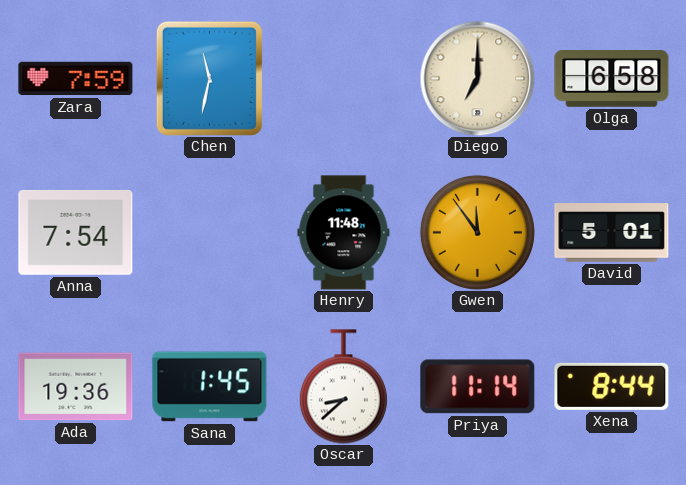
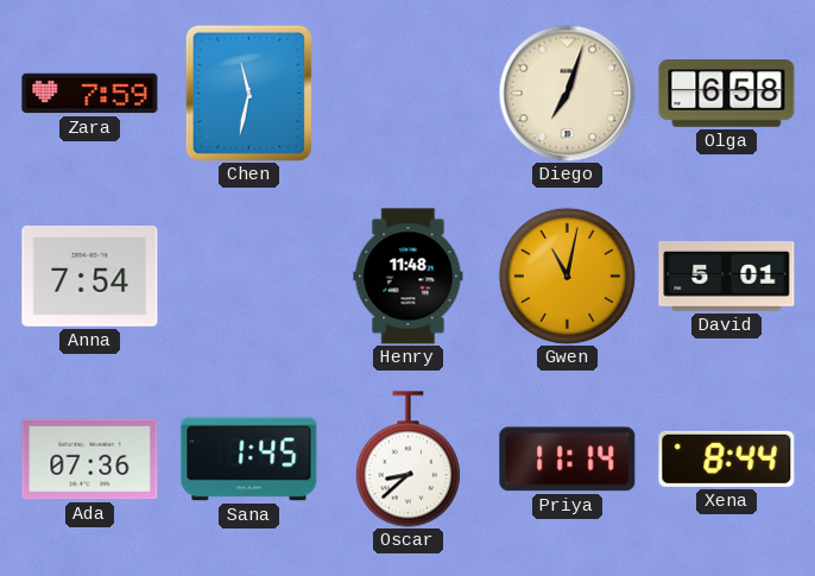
Diego: 7:00 -> 7:03
Gwen: 11:54 -> 11:02
Ada: 19:36 -> 07:36
